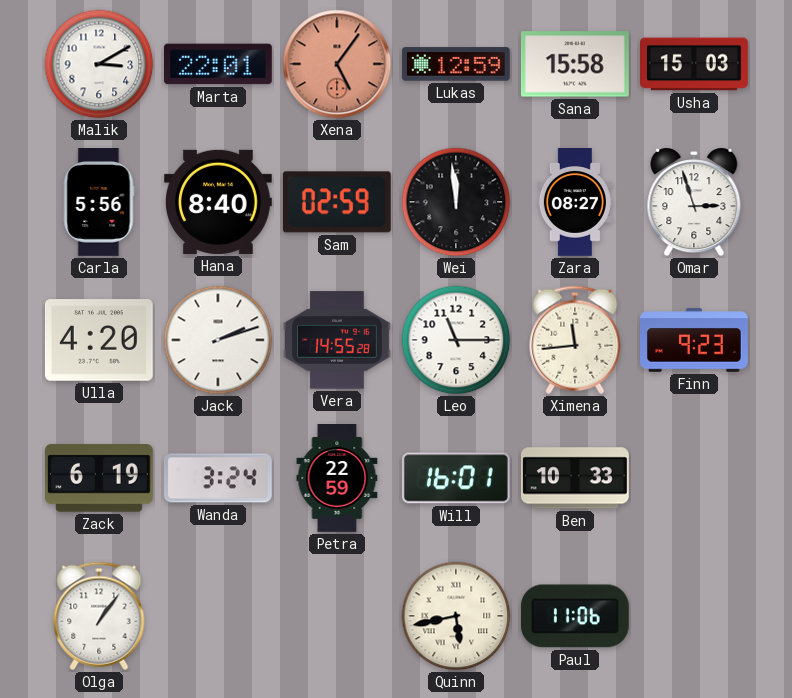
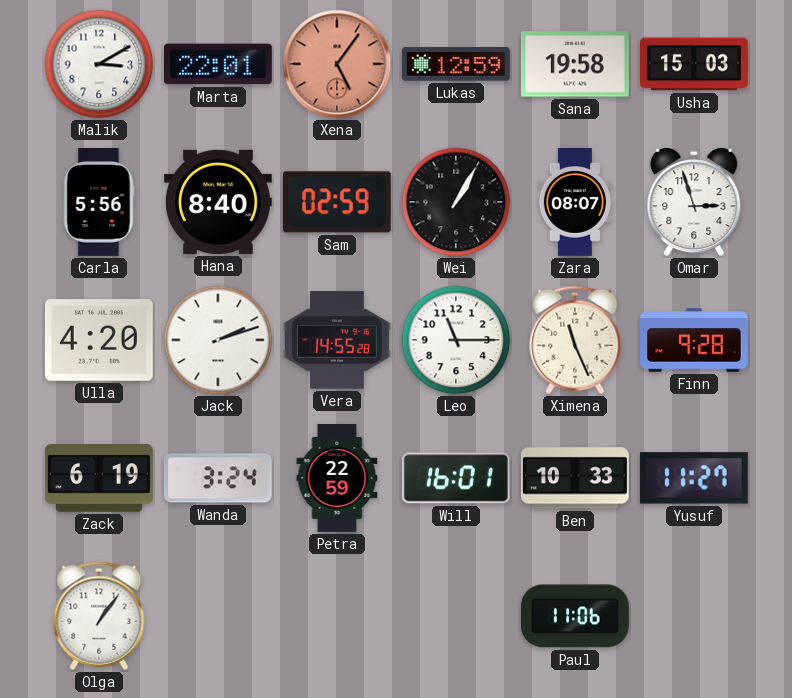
Sana: 15:58 -> 19:58
Wei: 11:59 -> 1:05
Zara: 08:27 -> 08:07
Ximena: 11:44 -> 11:26
Finn: 9:23 -> 9:28
Yusuf: none -> 11:27
Quinn: 5:43 -> none
